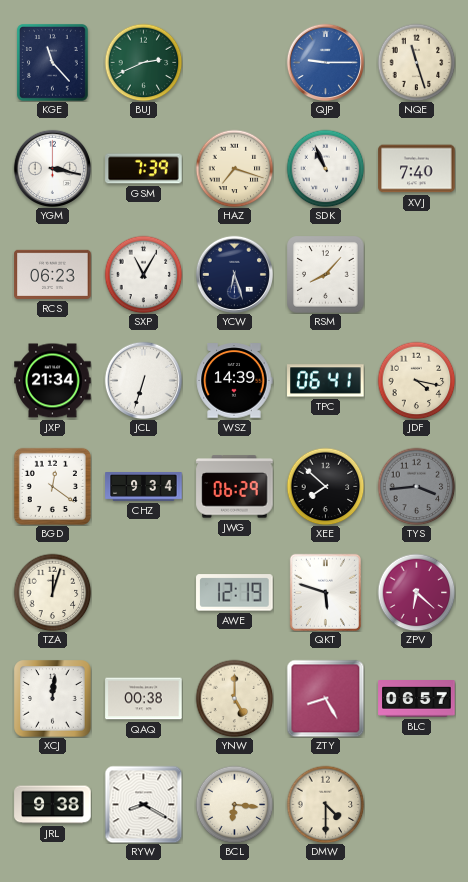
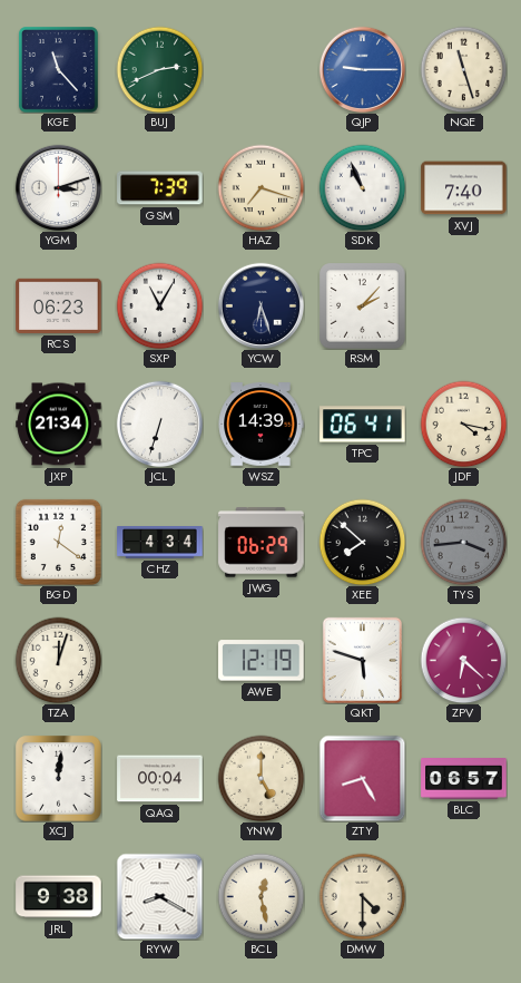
YGM: 3:17 -> 3:12
RSM: 8:07 -> 2:07
CHZ: 9:34 -> 4:34
QAQ: 00:38 -> 00:04
BCL: 6:16 -> 12:28
